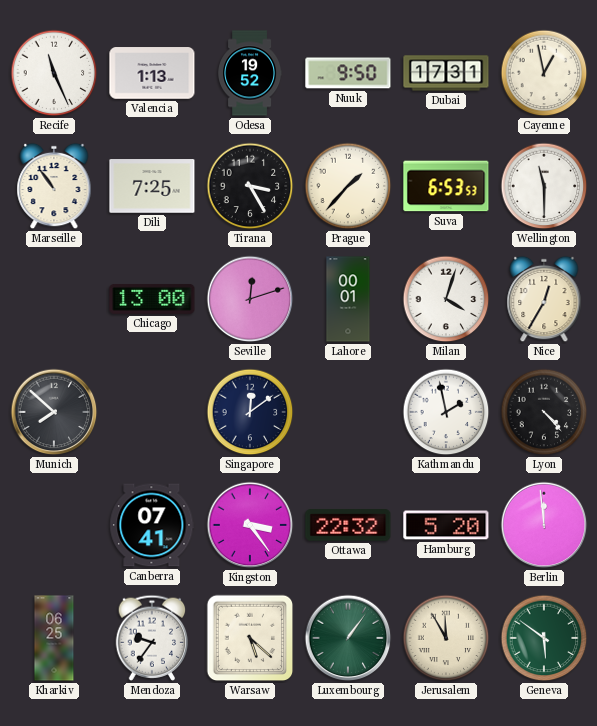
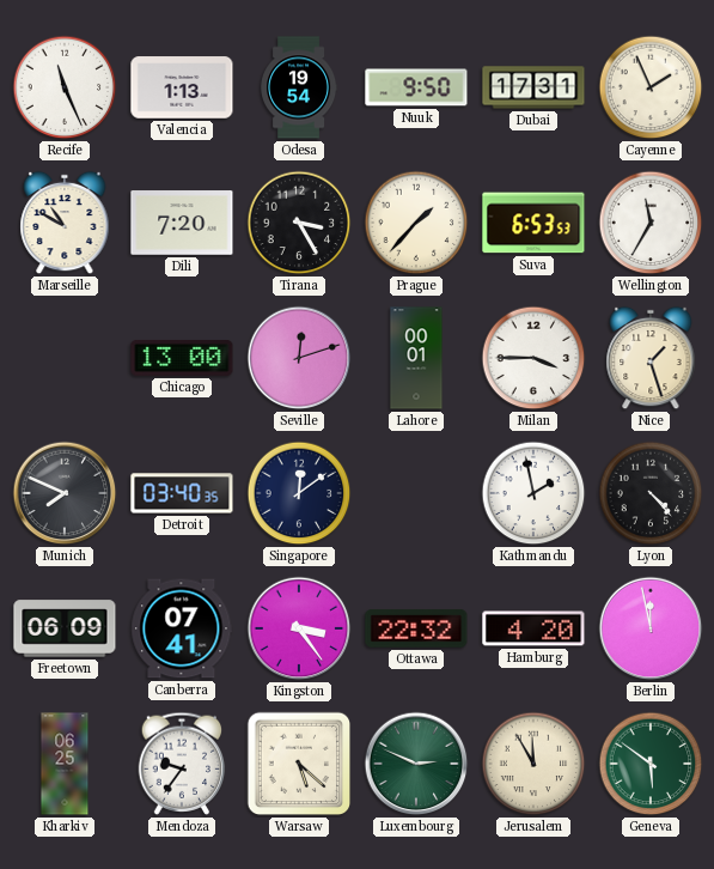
Odesa: 19:52 -> 19:54
Cayenne: 12:58 -> 1:56
Marseille: 10:54 -> 10:50
Dili: 7:25 -> 7:20
Wellington: 11:30 -> 11:35
Milan: 4:03 -> 3:45
Nice: 12:35 -> 1:27
Munich: 7:52 -> 7:49
Detroit: none -> 03:40
Freetown: none -> 06:09
Hamburg: 5:20 -> 4:20
Berlin: 11:59 -> 11:58
Luxembourg: 1:06 -> 2:49
